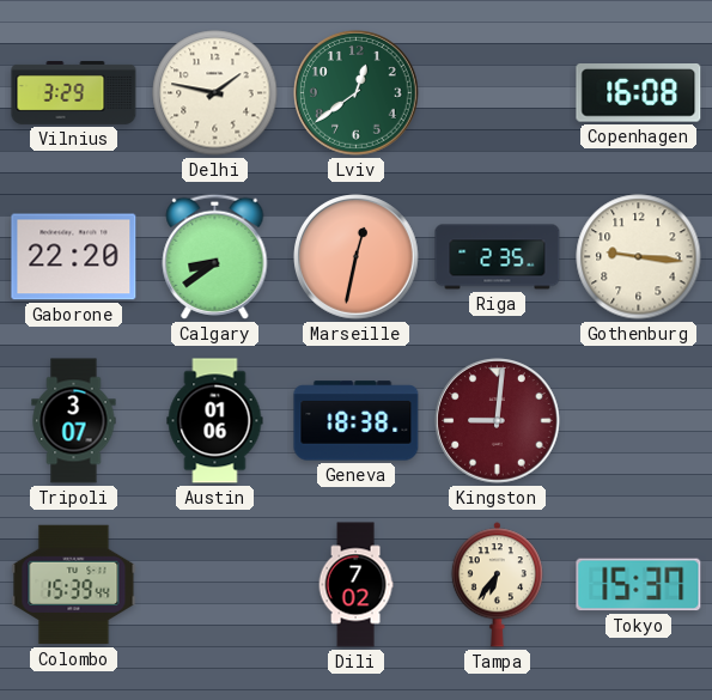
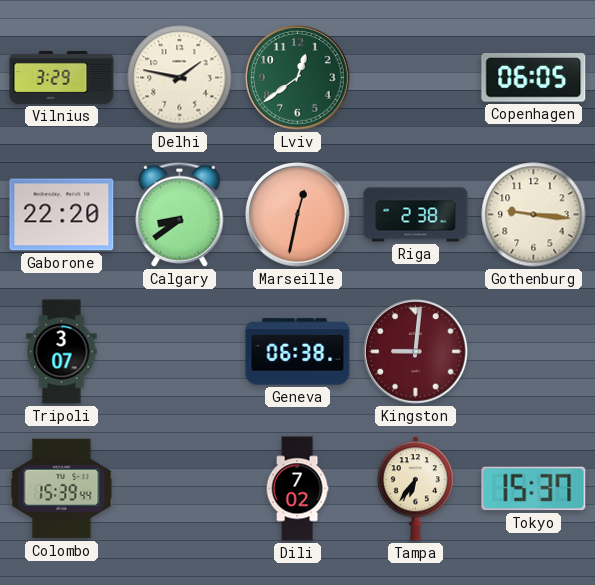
Copenhagen: 16:08 -> 06:05
Riga: 2:35 -> 2:38
Austin: 01:06 -> none
Geneva: 18:38 -> 06:38
